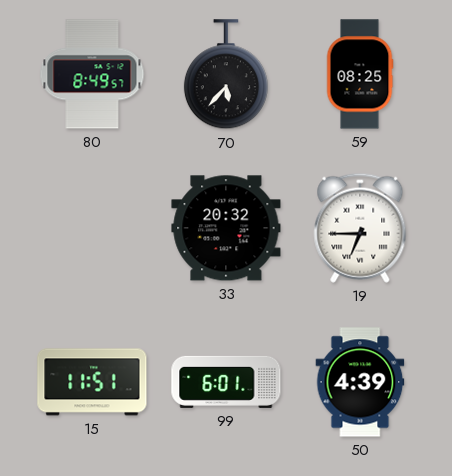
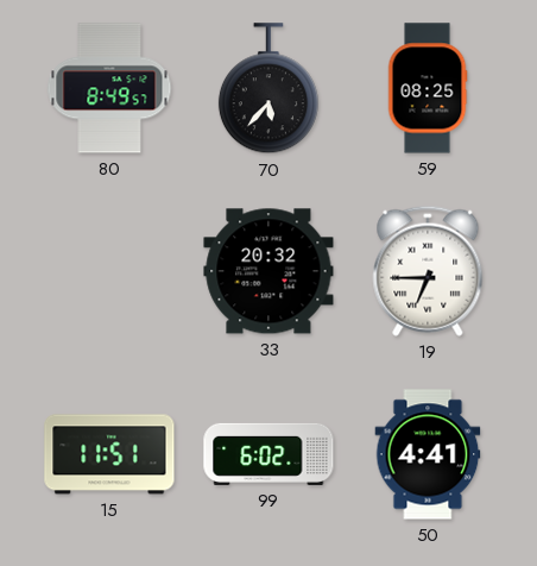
99: 6:01 -> 6:02
50: 4:39 -> 4:41
